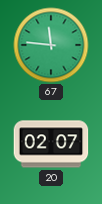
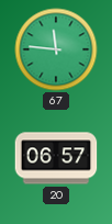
20: 02:07 -> 06:57
